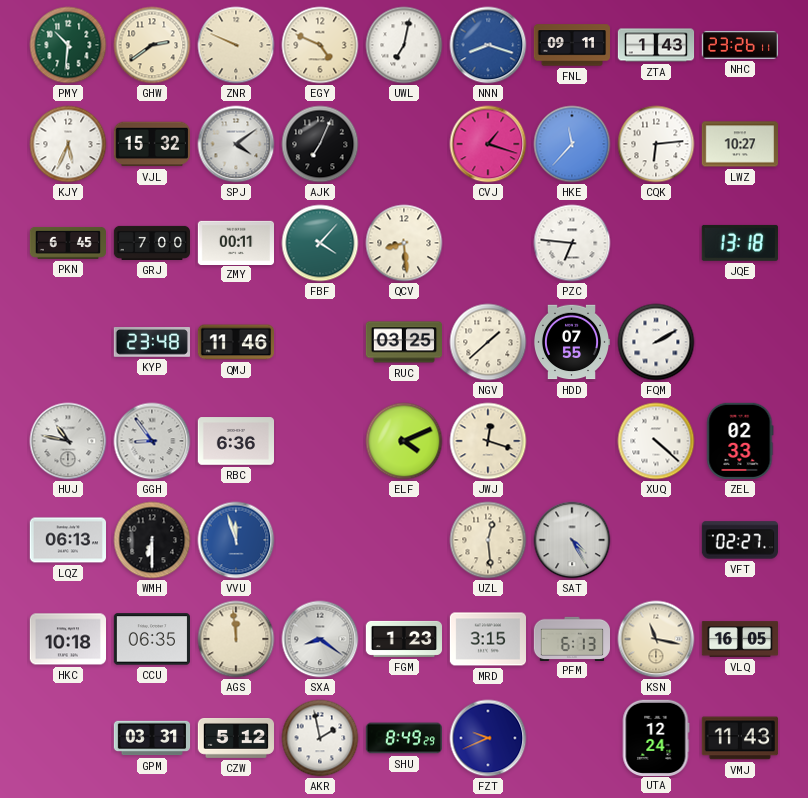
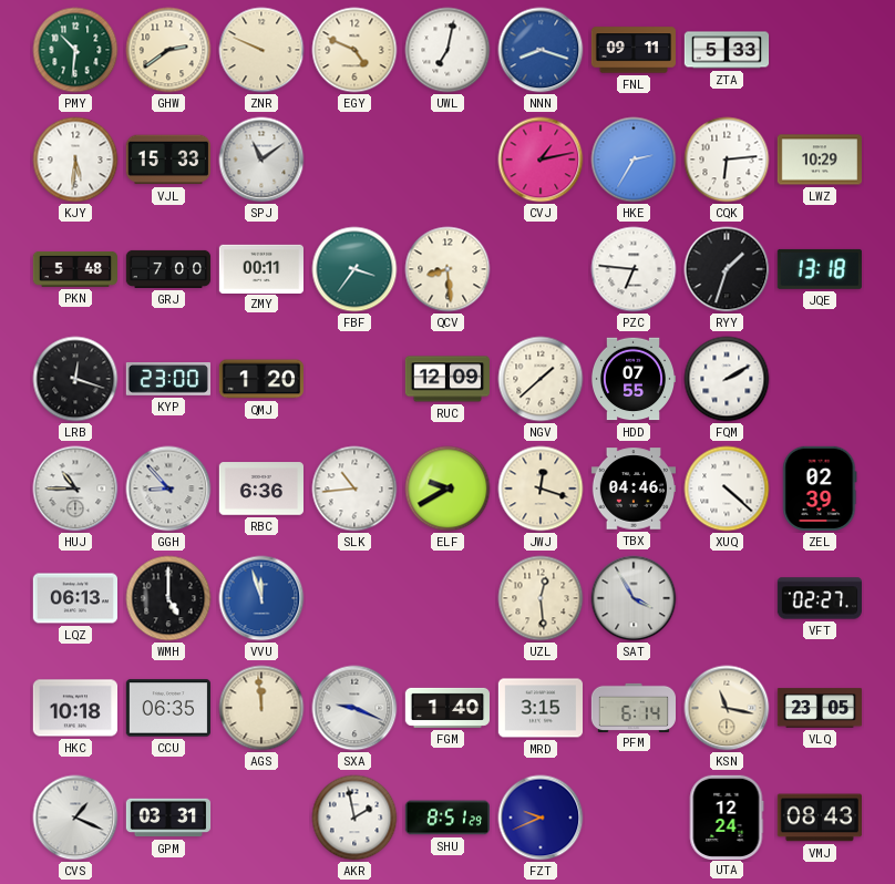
ZTA: 1:43 -> 5:33
NHC: 23:26 -> none
KJY: 5:34 -> 5:31
VJL: 15:32 -> 15:33
SPJ: 4:09 -> 11:09
AJK: 7:04 -> none
CVJ: 1:18 -> 1:13
HKE: 11:37 -> 2:35
LWZ: 10:27 -> 10:29
PKN: 6:45 -> 5:48
FBF: 4:07 -> 3:36
RYY: none -> 1:33
LRB: none -> 12:18
KYP: 23:48 -> 23:00
QMJ: 11:46 -> 1:20
RUC: 03:25 -> 12:09
HUJ: 10:47 -> 10:45
GGH: 8:54 -> 8:53
SLK: none -> 10:44
ELF: 4:11 -> 9:40
TBX: none -> 04:46
ZEL: 02:33 -> 02:39
WMH: 6:30 -> 5:00
SAT: 4:25 -> 3:55
SXA: 8:21 -> 9:19
FGM: 1:23 -> 1:40
PFM: 6:13 -> 6:14
VLQ: 16:05 -> 23:05
CVS: none -> 1:19
CZW: 5:12 -> none
SHU: 8:49 -> 8:51
VMJ: 11:43 -> 08:43
